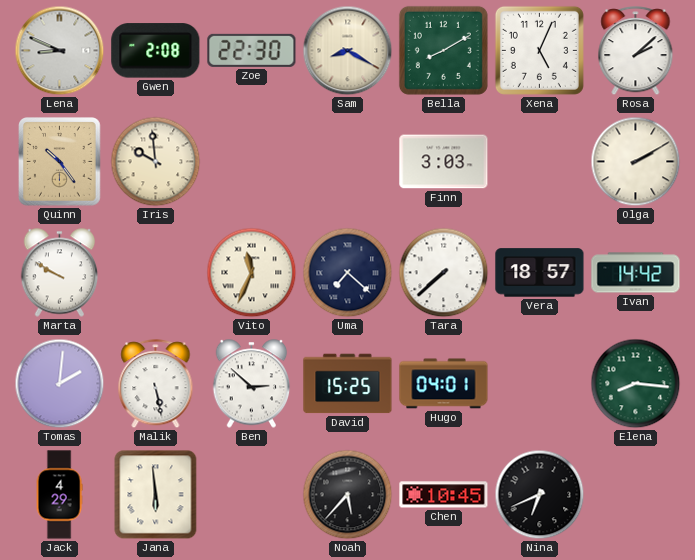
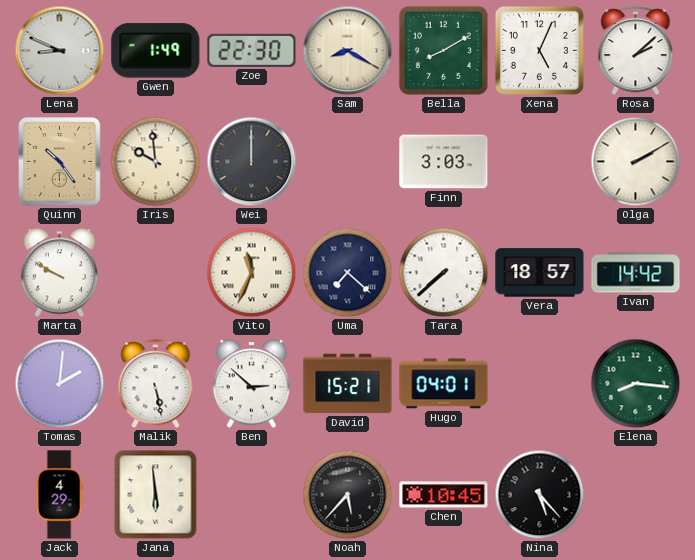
Gwen: 2:08 -> 1:49
Wei: none -> 12:00
David: 15:25 -> 15:21
Nina: 6:41 -> 5:23
